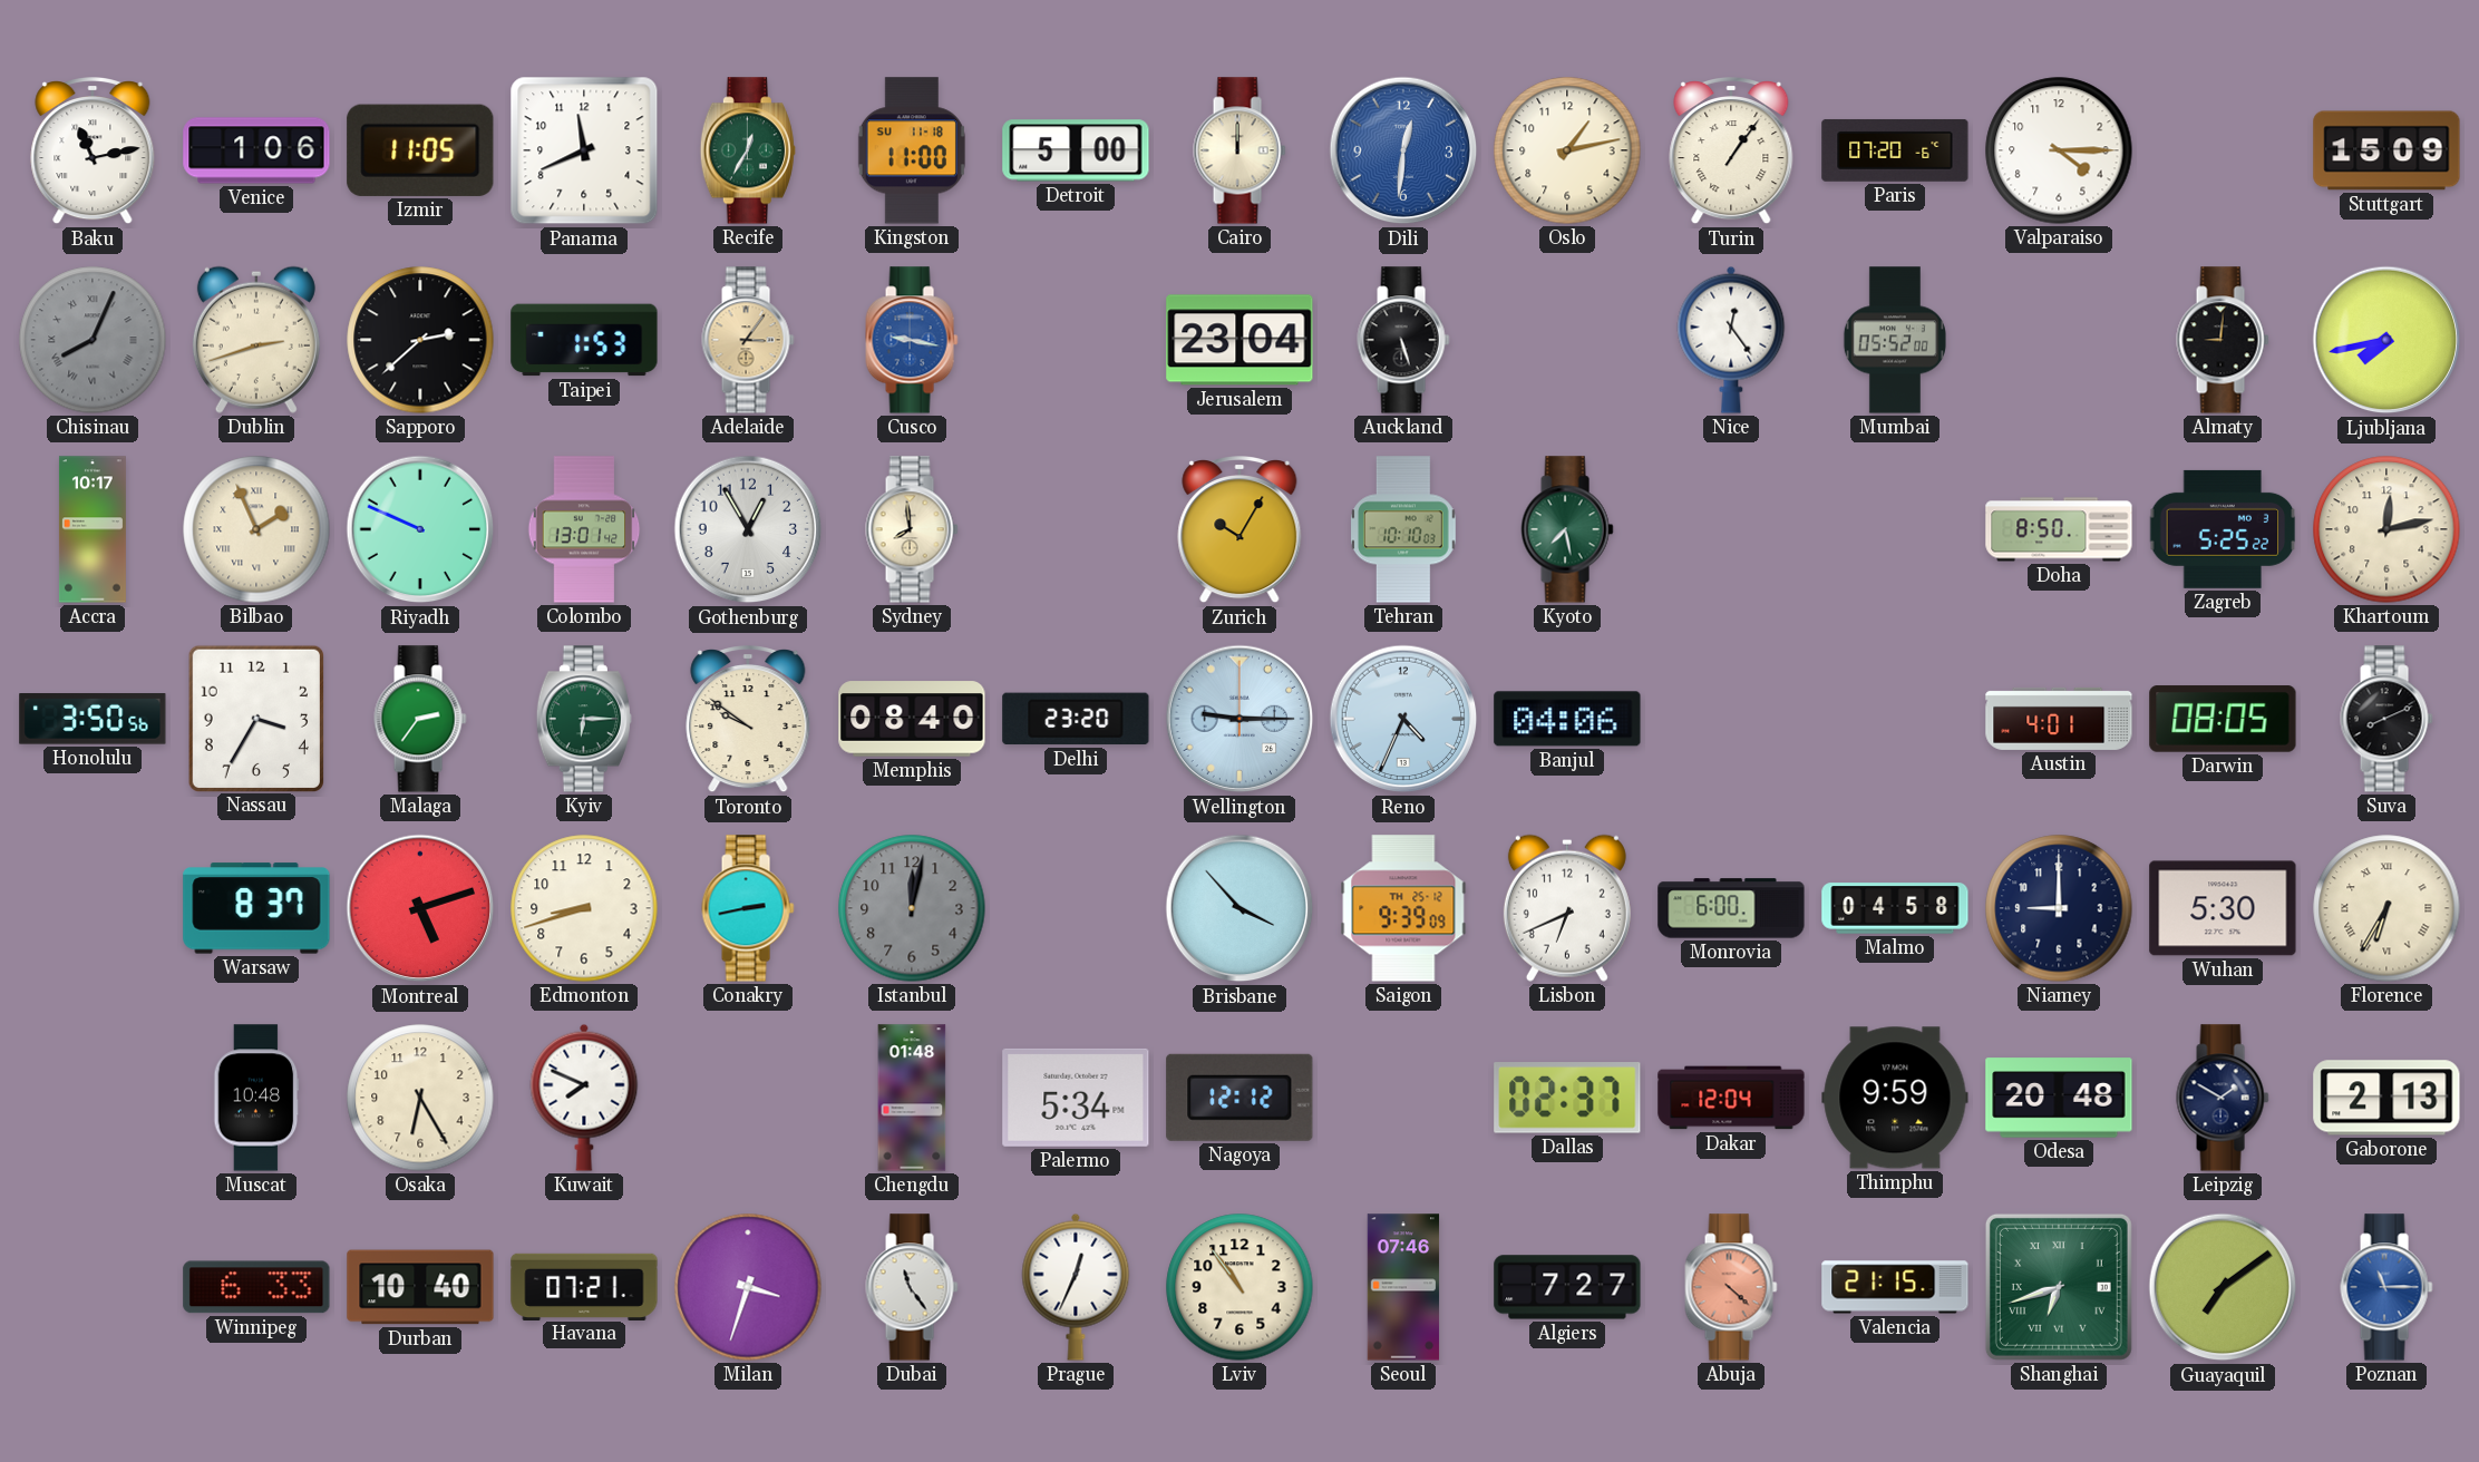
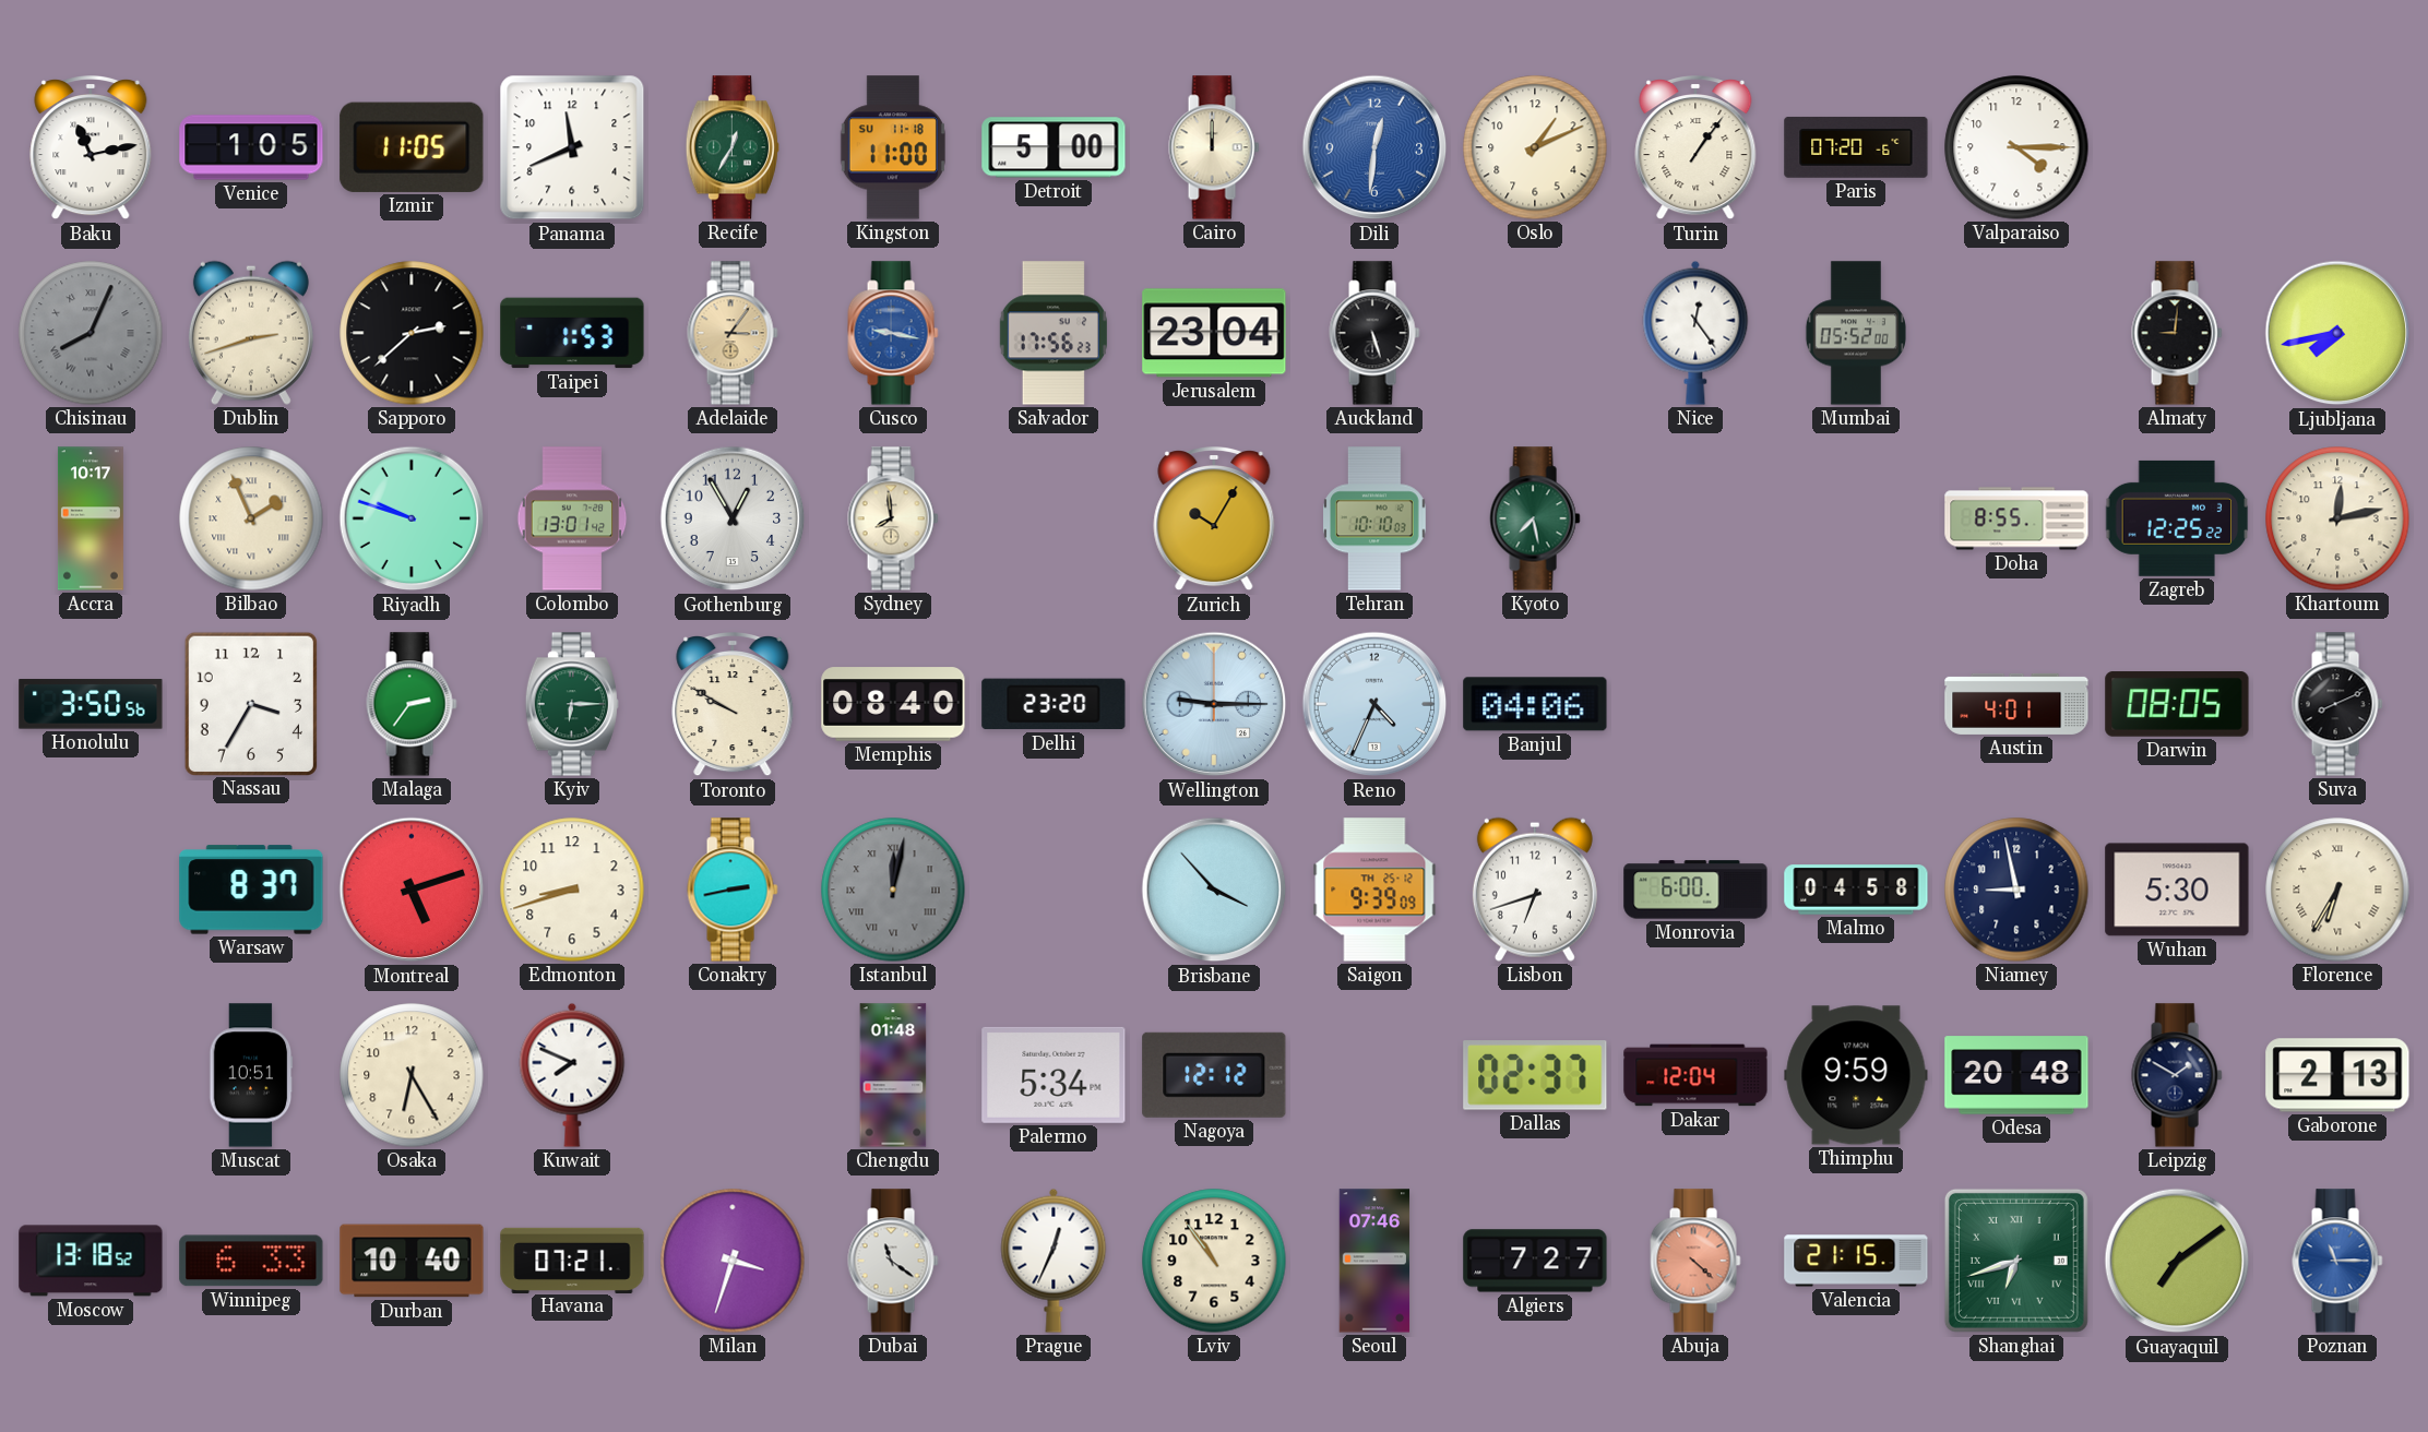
Venice: 1:06 -> 1:05
Oslo: 1:13 -> 1:11
Stuttgart: 15:09 -> none
Salvador: none -> 17:56
Riyadh: 9:49 -> 9:48
Doha: 8:50 -> 8:55
Zagreb: 5:25 -> 12:25
Toronto: 9:51 -> 9:50
Istanbul numerals: Arabic -> Roman
Lisbon: 6:41 -> 6:42
Niamey: 9:00 -> 8:58
Muscat: 10:48 -> 10:51
Moscow: none -> 13:18
Dubai: 11:24 -> 11:21
